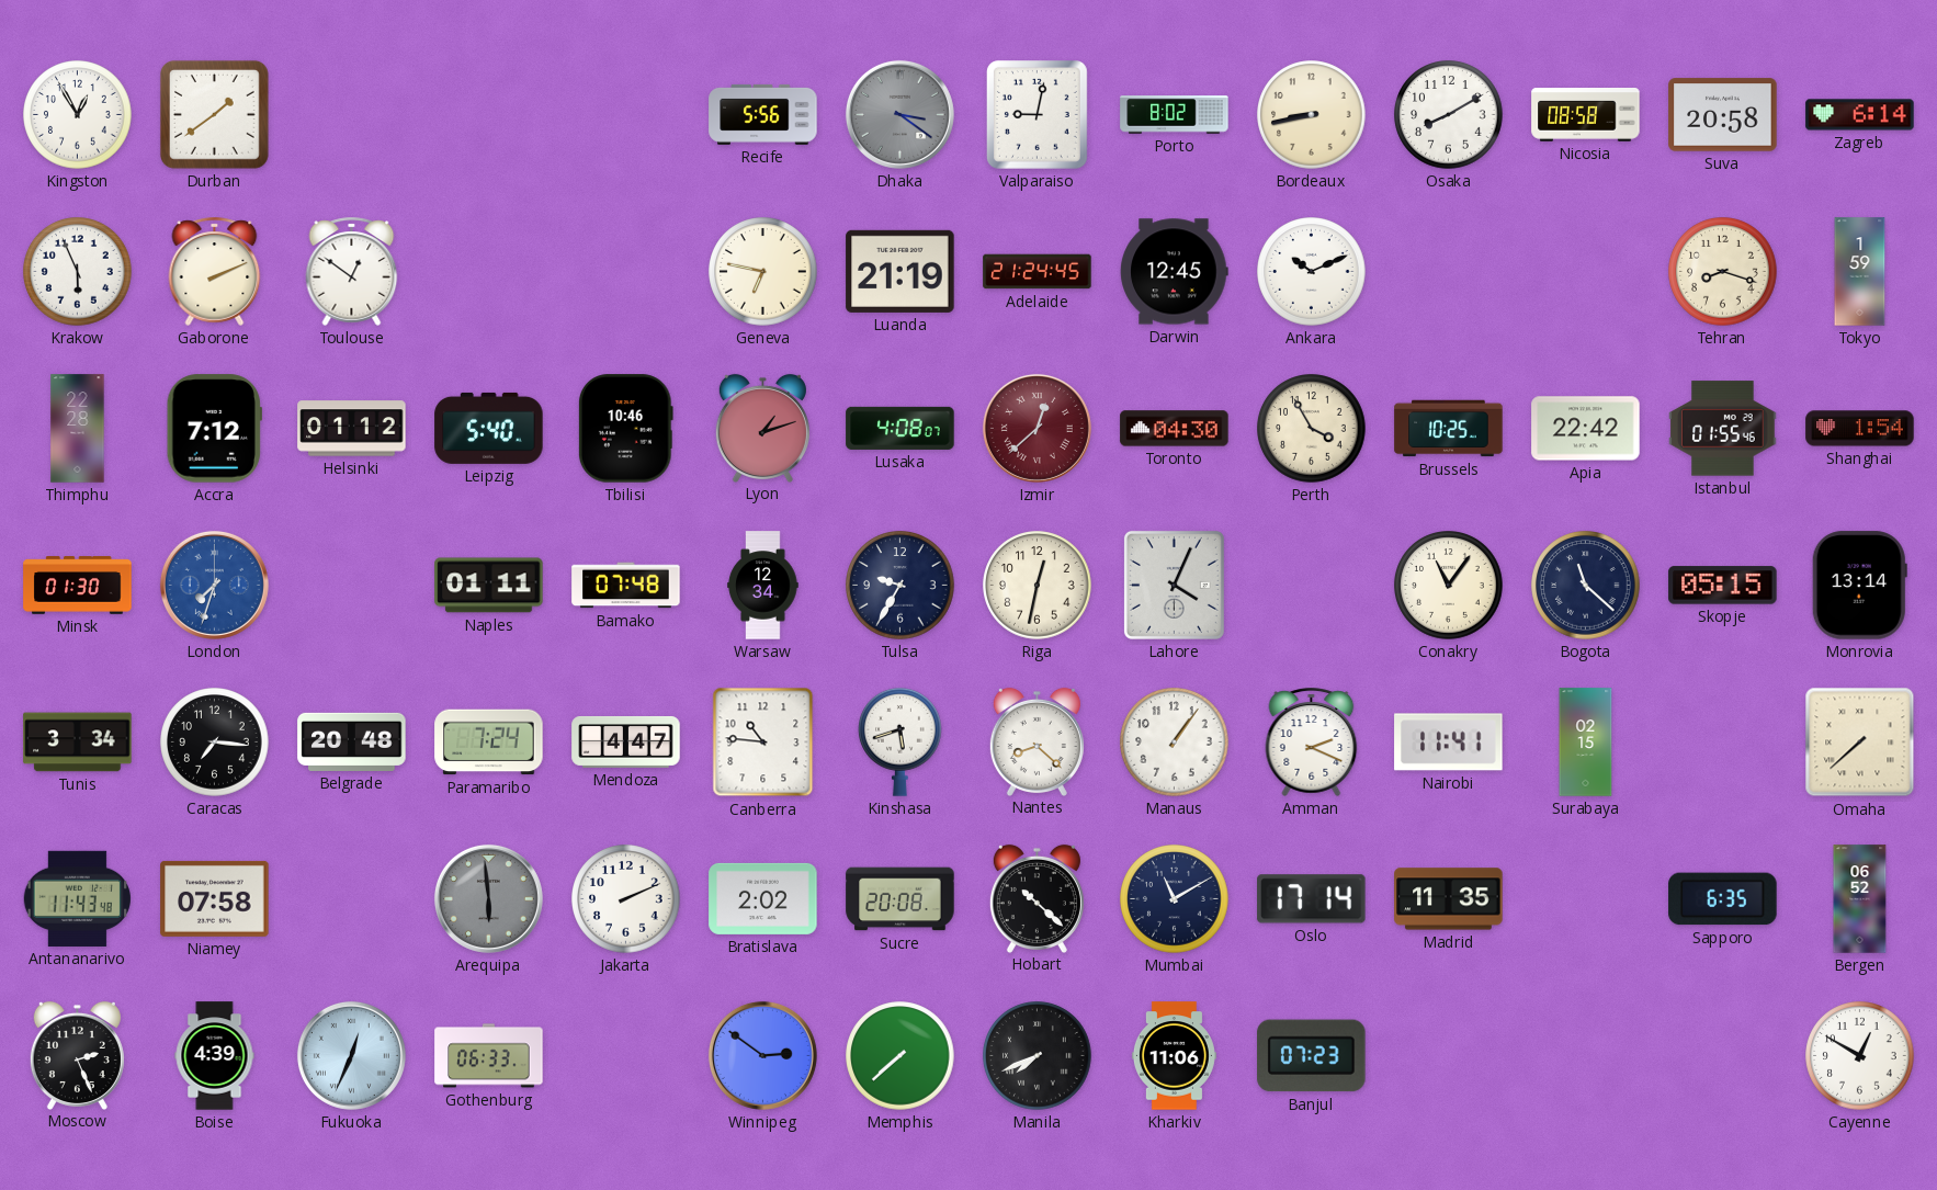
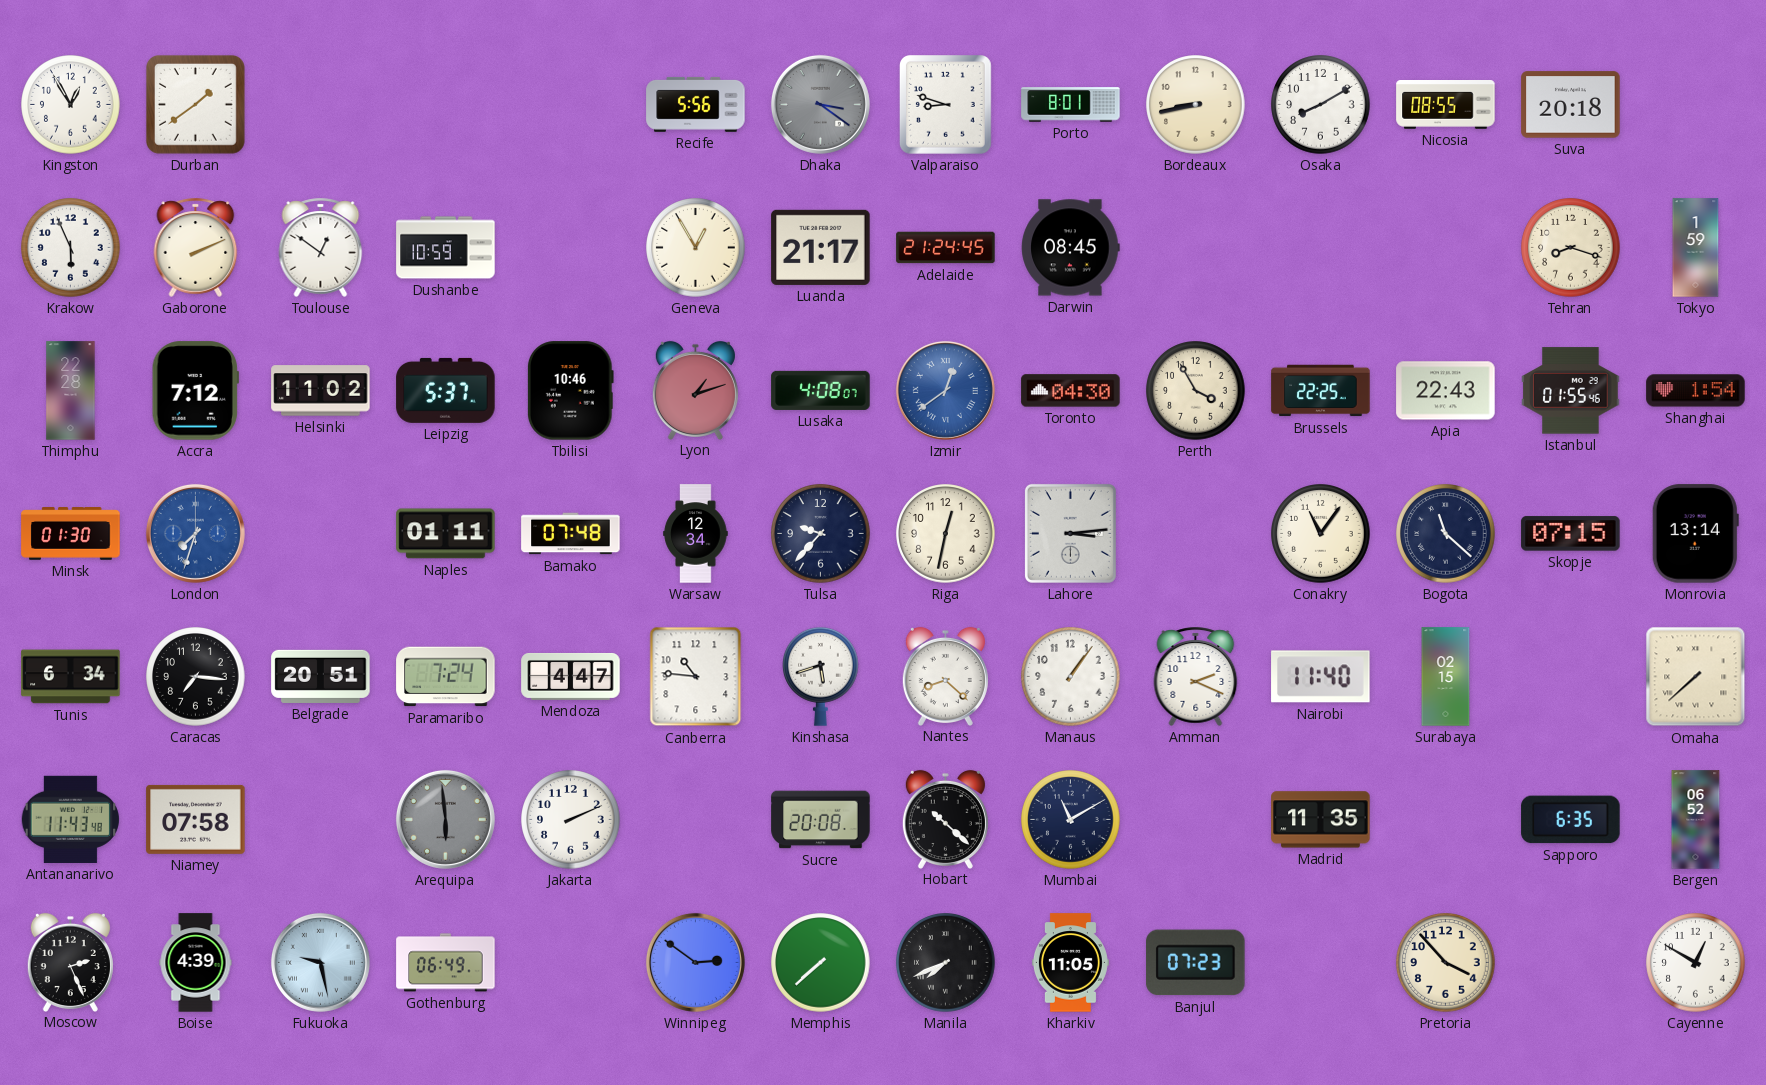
Valparaiso: 9:02 -> 8:48
Porto: 8:02 -> 8:01
Nicosia: 08:58 -> 08:55
Suva: 20:58 -> 20:18
Zagreb: 6:14 -> none
Dushanbe: none -> 10:59
Geneva: 6:47 -> 12:55
Luanda: 21:19 -> 21:17
Darwin: 12:45 -> 08:45
Ankara: 10:11 -> none
Helsinki: 01:12 -> 11:02
Leipzig: 5:40 -> 5:37
Izmir: 12:38 -> 12:39
Izmir dial: burgundy -> blue
Brussels: 10:25 -> 22:25
Apia: 22:42 -> 22:43
Tulsa: 9:35 -> 9:37
Lahore: 4:04 -> 3:14
Skopje: 05:15 -> 07:15
Tunis: 3:34 -> 6:34
Belgrade: 20:48 -> 20:51
Nairobi: 11:41 -> 11:40
Bratislava: 2:02 -> none
Oslo: 17:14 -> none
Fukuoka: 12:34 -> 9:28
Gothenburg: 06:33 -> 06:49
Kharkiv: 11:06 -> 11:05
Pretoria: none -> 3:53
